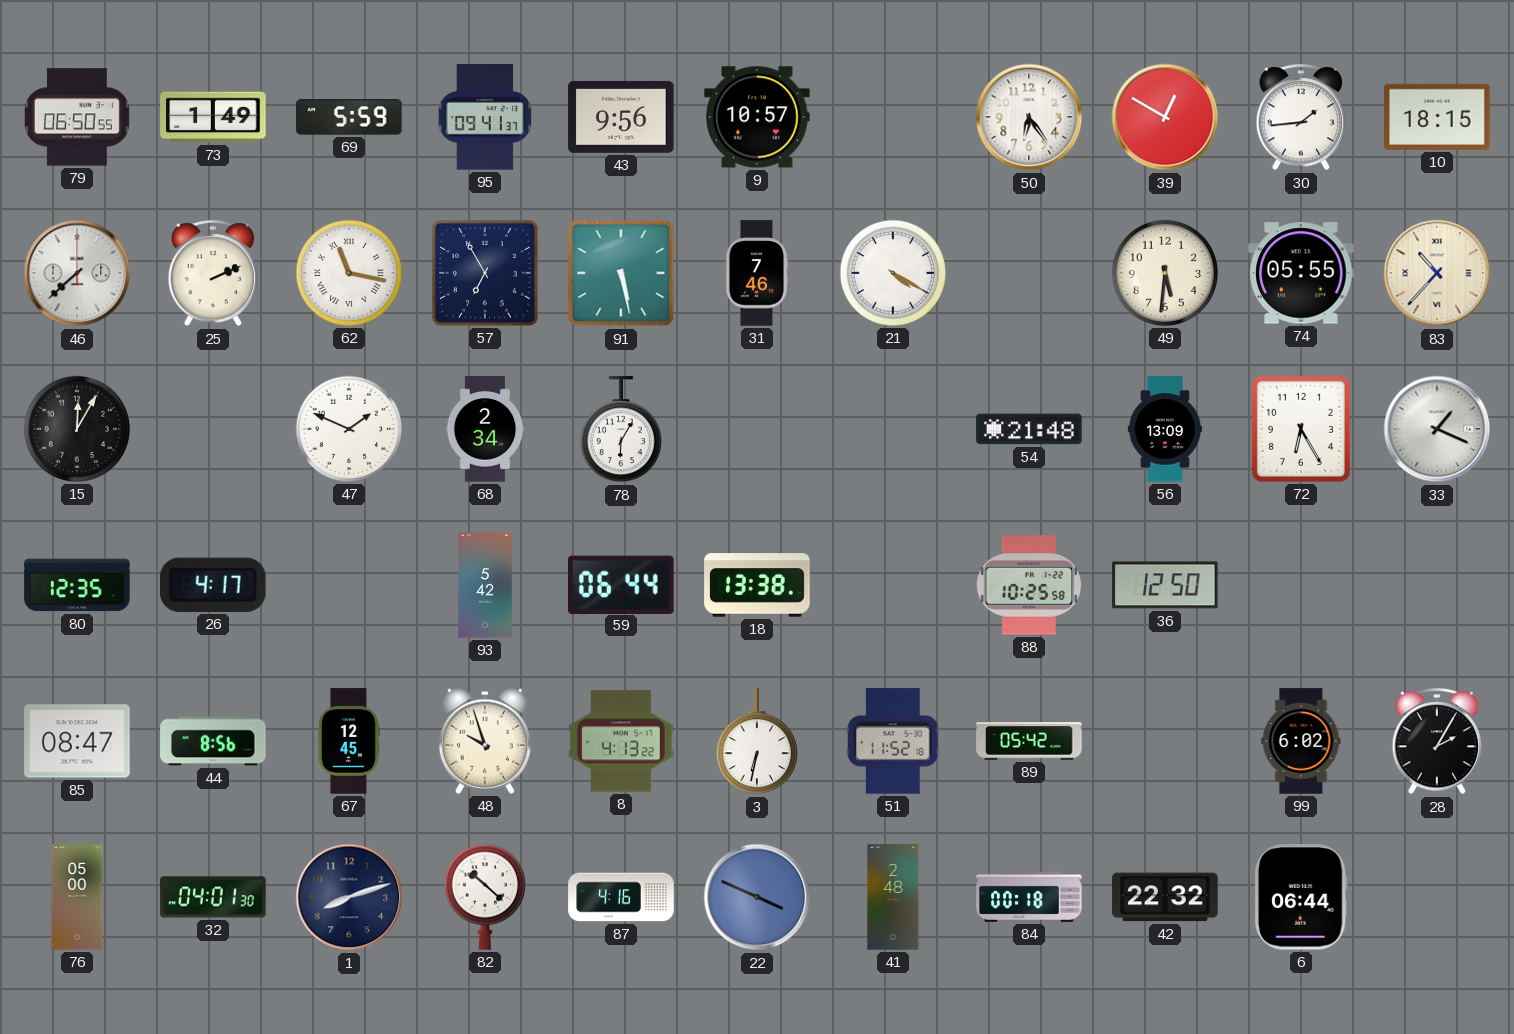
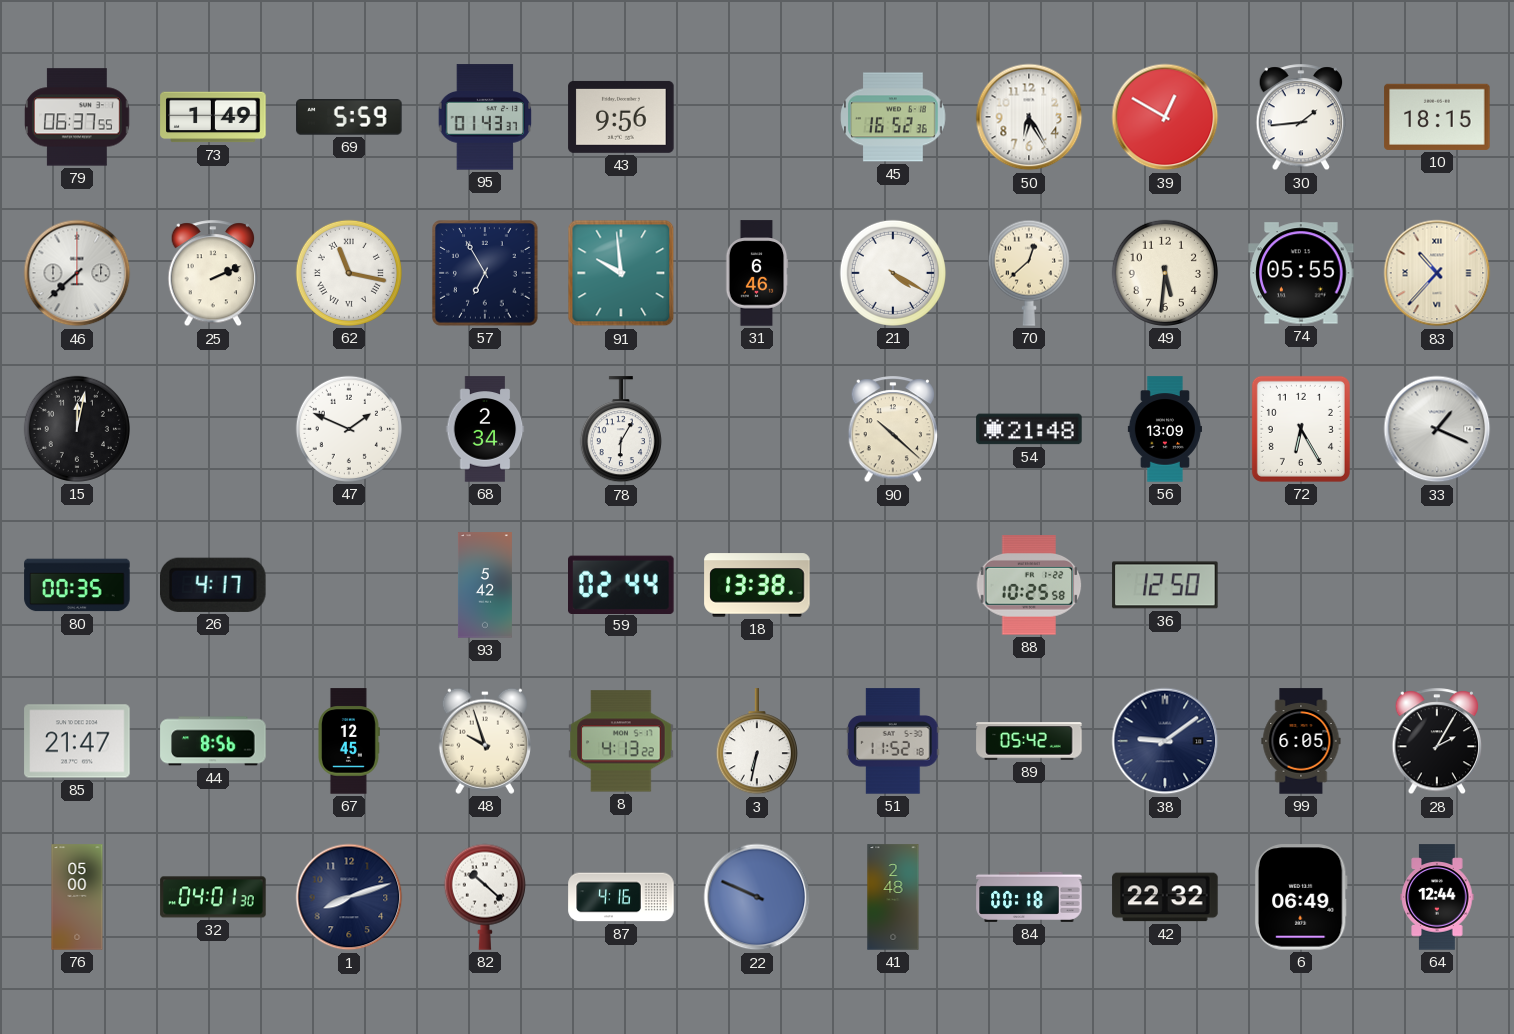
79: 06:50 -> 06:37
95: 09:41 -> 01:43
9: 10:57 -> none
45: none -> 16:52
50: 6:24 -> 6:25
91: 5:28 -> 9:59
31: 7:46 -> 6:46
70: none -> 12:38
15: 12:05 -> 12:02
90: none -> 10:22
80: 12:35 -> 00:35
59: 06:44 -> 02:44
85: 08:47 -> 21:47
38: none -> 9:09
99: 6:02 -> 6:05
22: 3:49 -> 9:49
6: 06:44 -> 06:49
64: none -> 12:44
